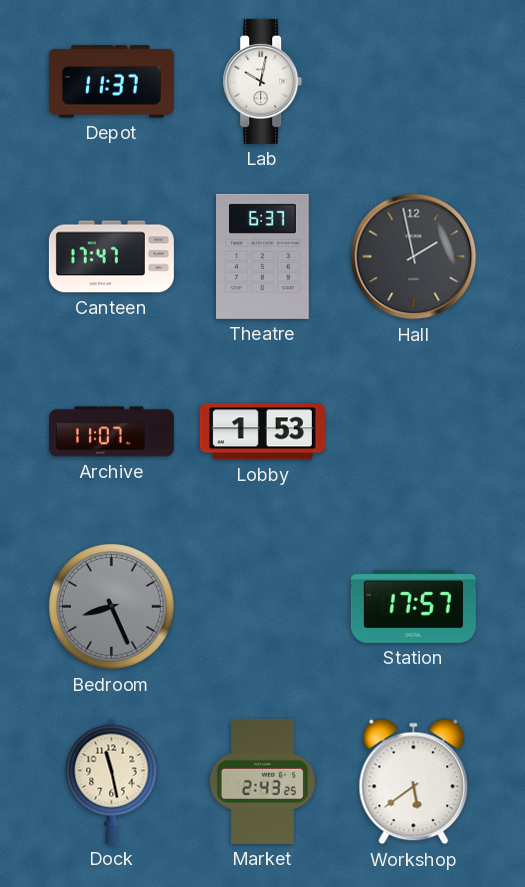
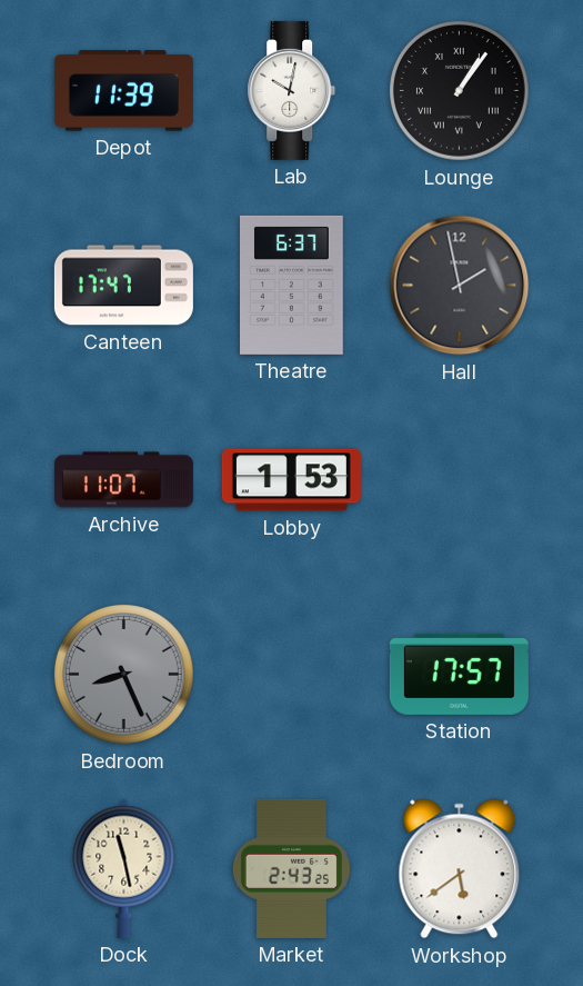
Depot: 11:37 -> 11:39
Lounge: none -> 1:06
